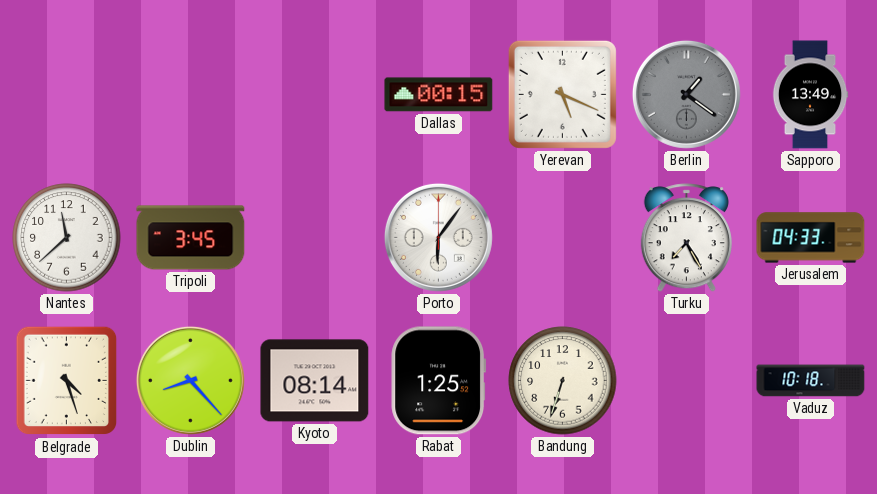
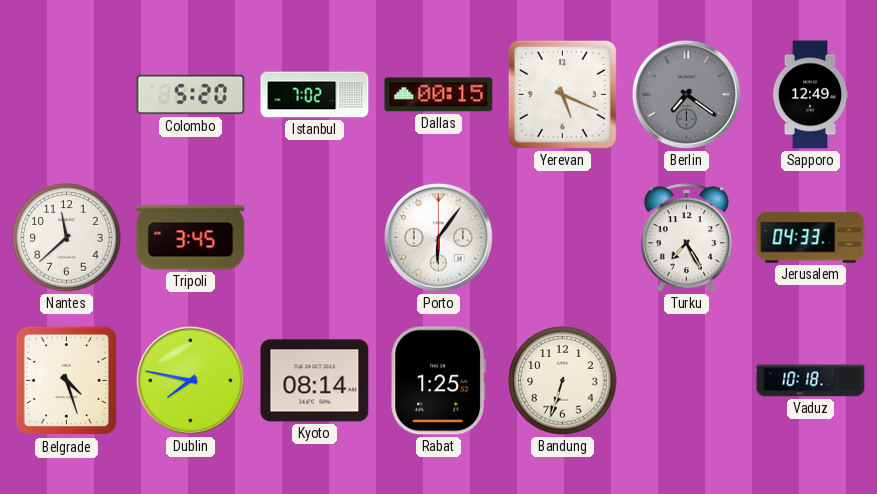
Colombo: none -> 5:20
Istanbul: none -> 7:02
Berlin: 1:21 -> 7:21
Sapporo: 13:49 -> 12:49
Dublin: 8:23 -> 7:47
